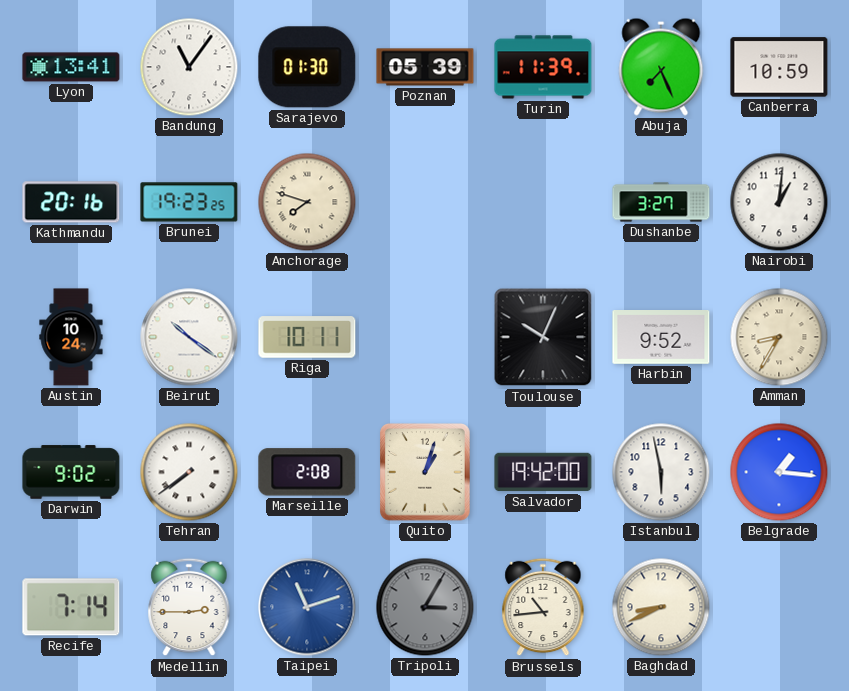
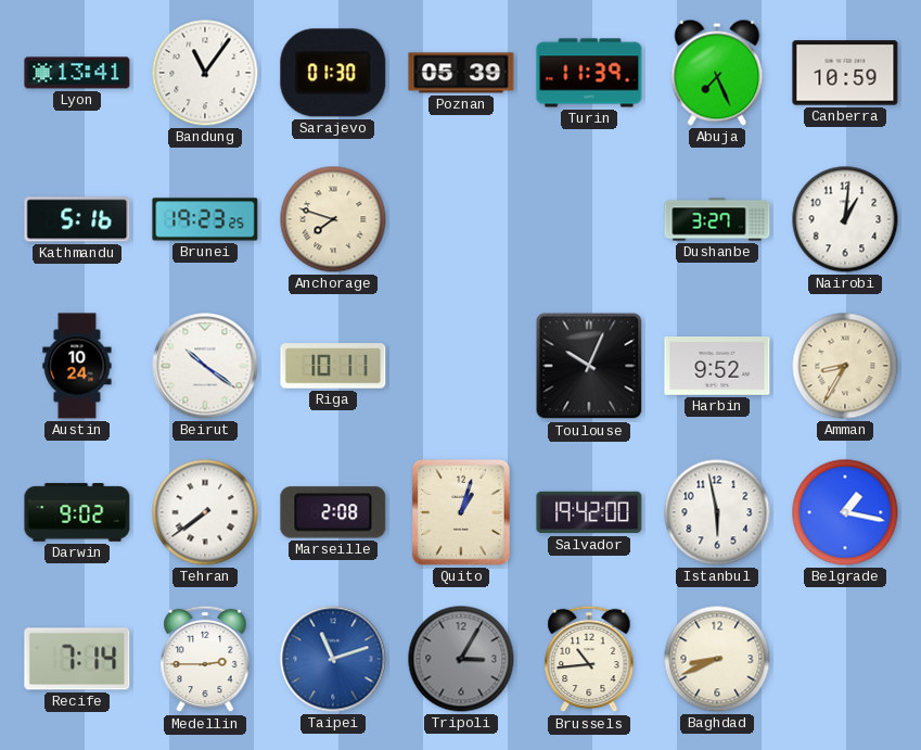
Kathmandu: 20:16 -> 5:16
Belgrade: 1:16 -> 1:17
